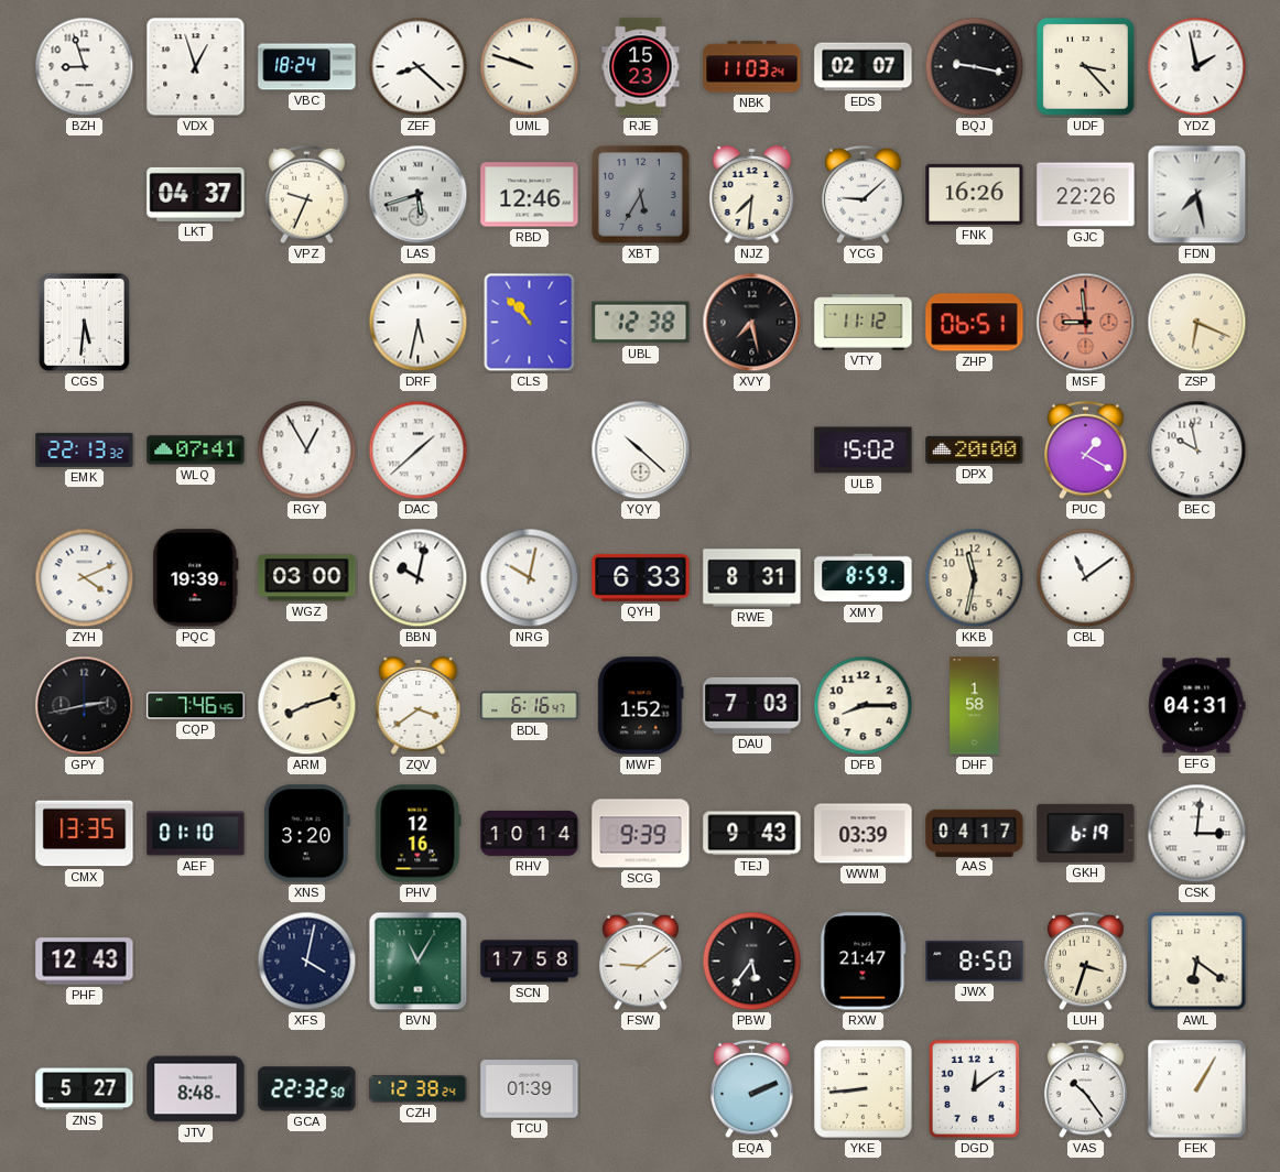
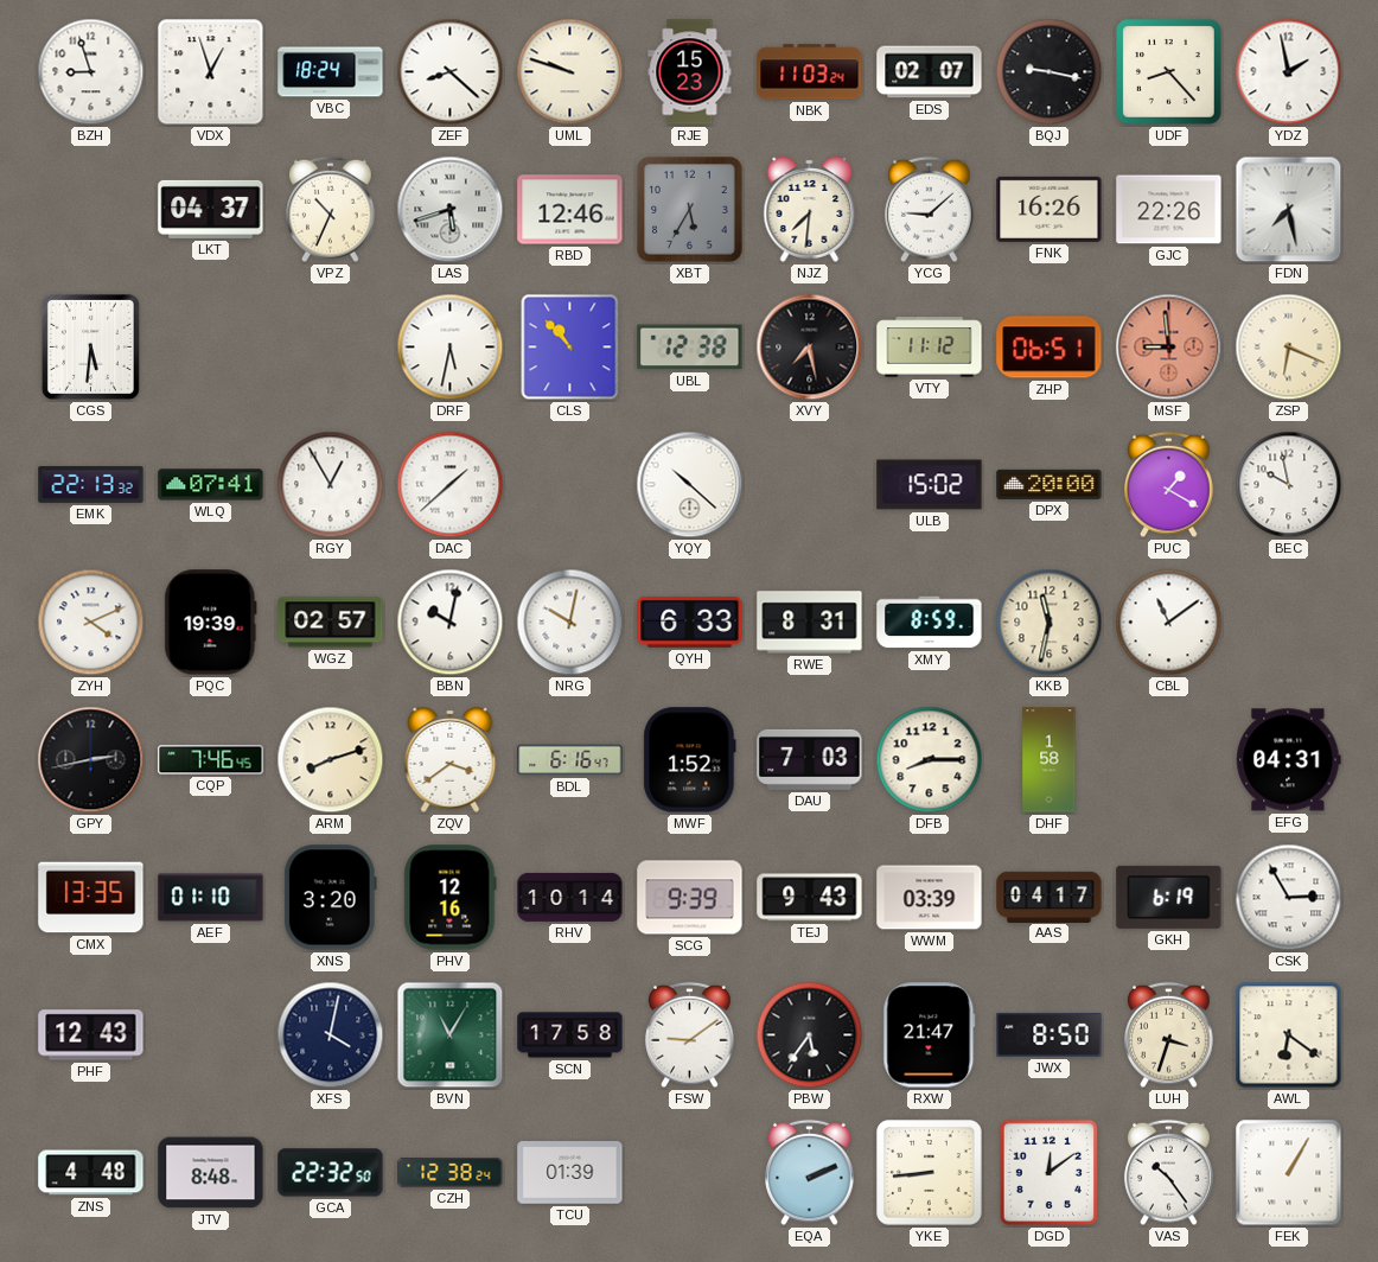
UDF: 3:23 -> 8:23
VPZ: 9:34 -> 10:34
WGZ: 03:00 -> 02:57
CSK: 3:01 -> 2:55
ZNS: 5:27 -> 4:48
